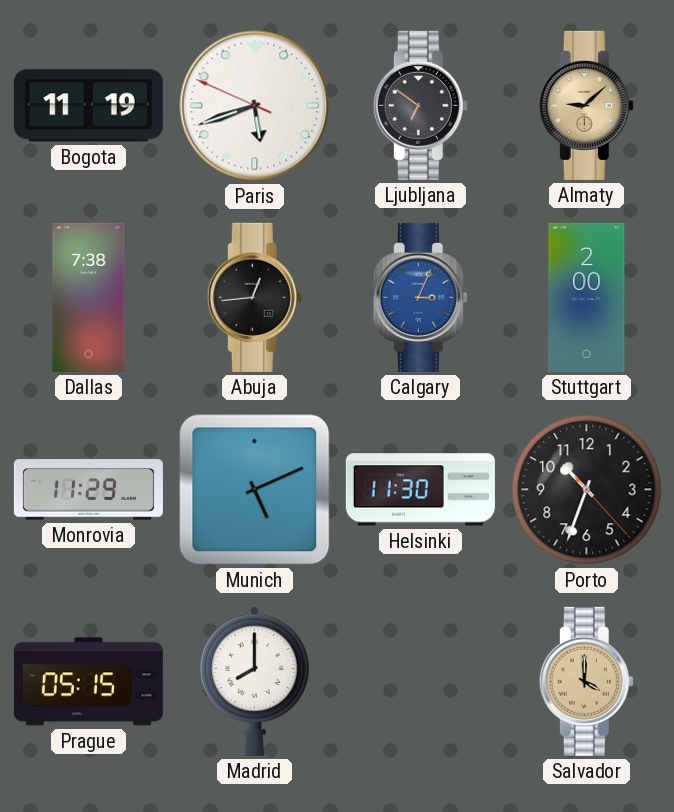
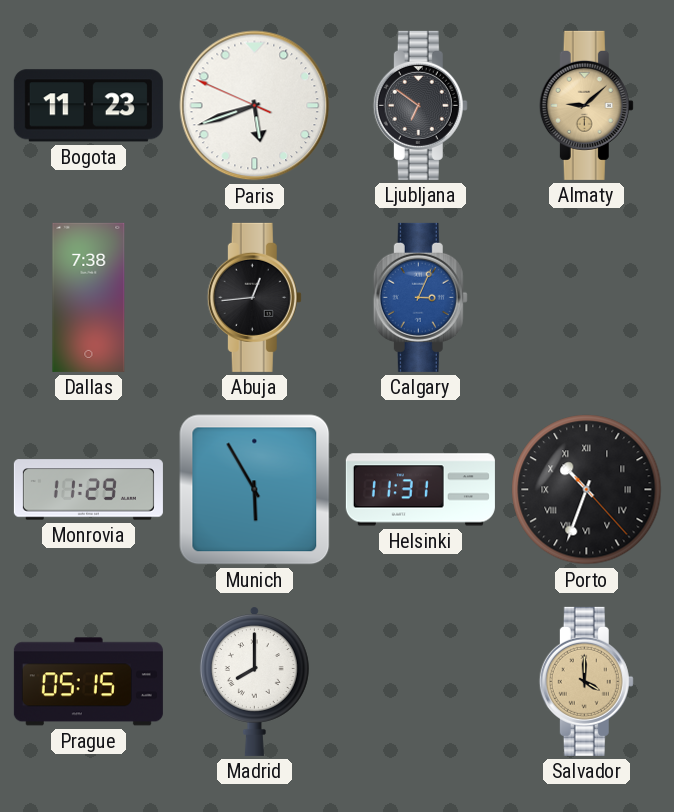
Bogota: 11:19 -> 11:23
Stuttgart: 2:00 -> none
Munich: 5:11 -> 5:55
Helsinki: 11:30 -> 11:31
Porto numerals: Arabic -> Roman
